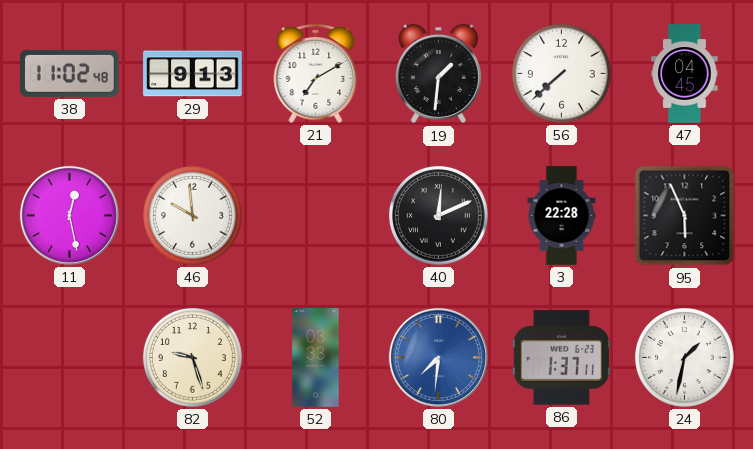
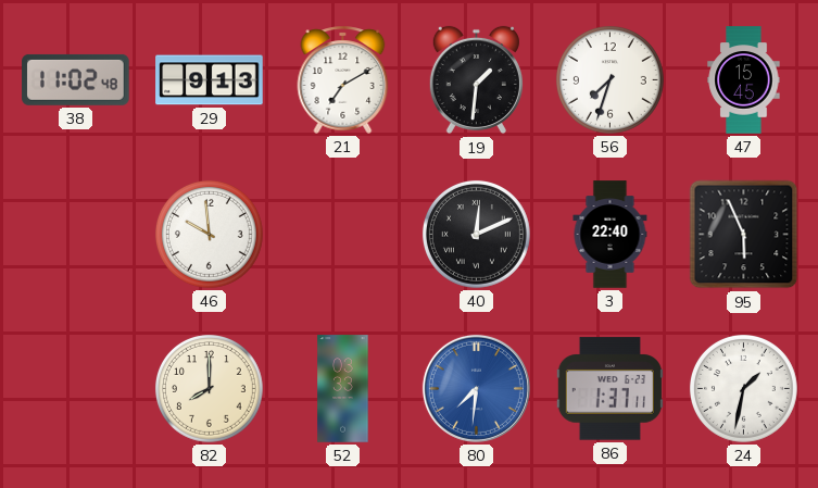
56: 7:38 -> 7:33
47: 04:45 -> 15:45
11: 12:28 -> none
3: 22:28 -> 22:40
82: 9:27 -> 8:00
